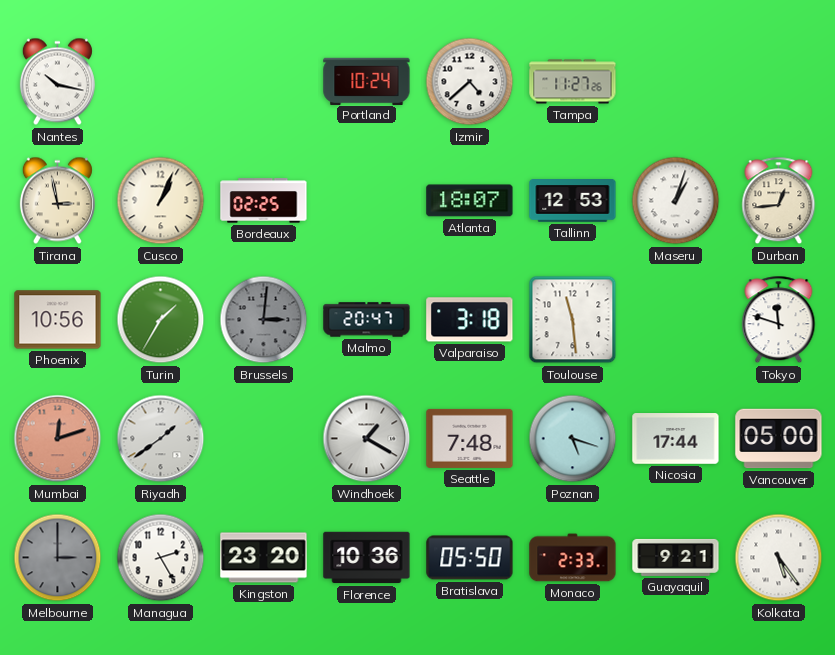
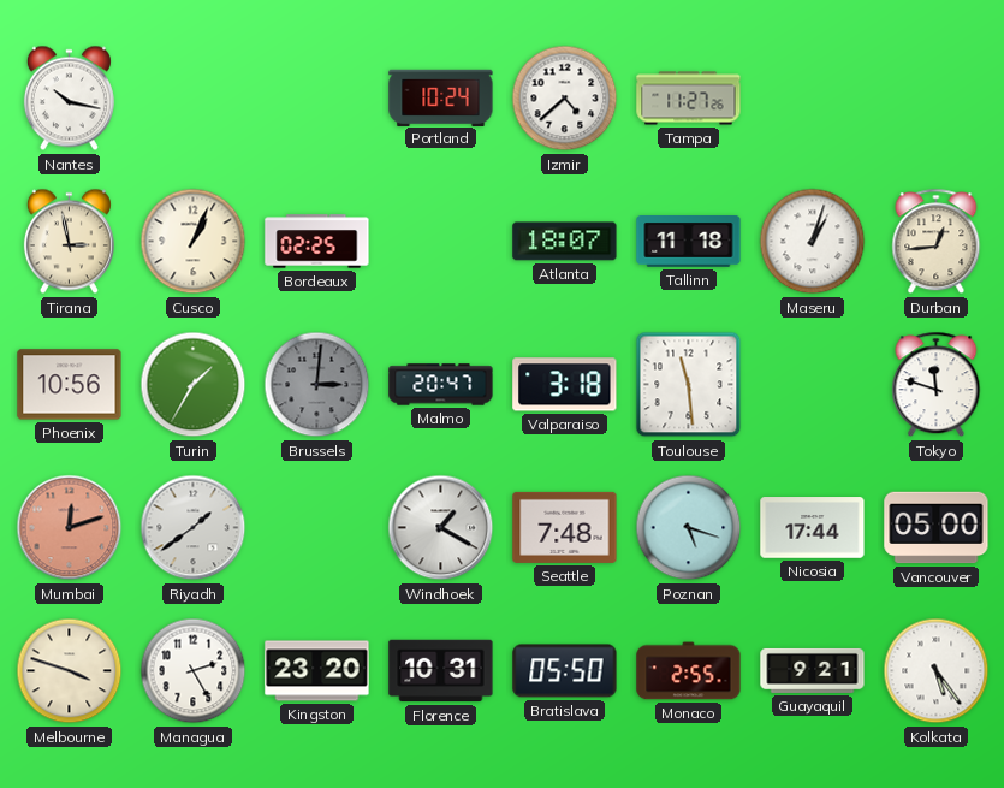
Tallinn: 12:53 -> 11:18
Melbourne: 3:00 -> 3:48
Melbourne dial: grey -> cream
Florence: 10:36 -> 10:31
Monaco: 2:33 -> 2:55
